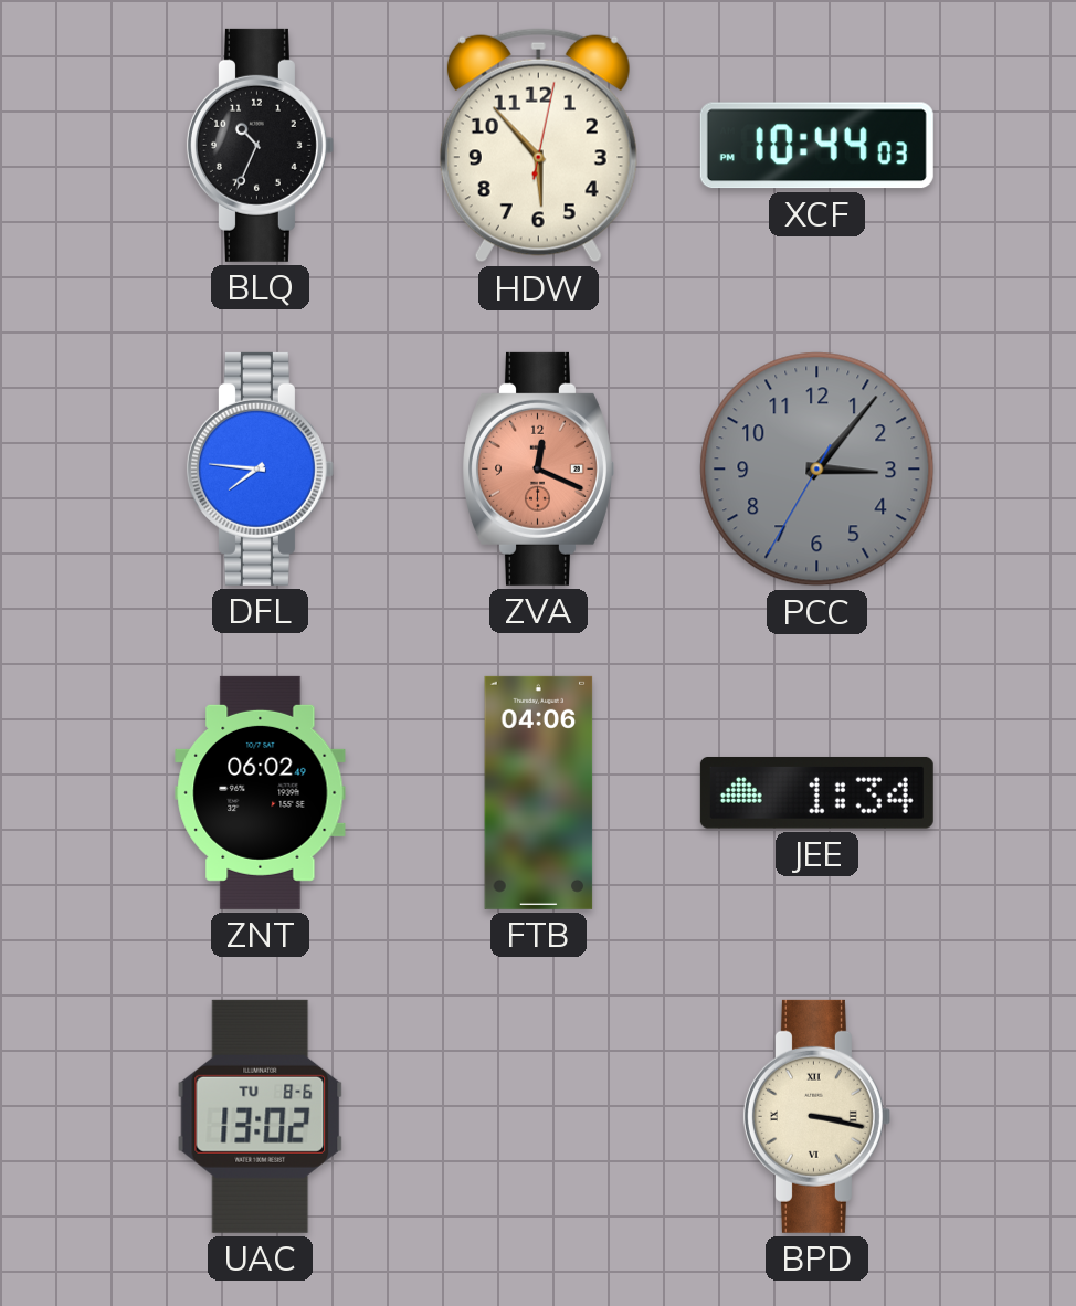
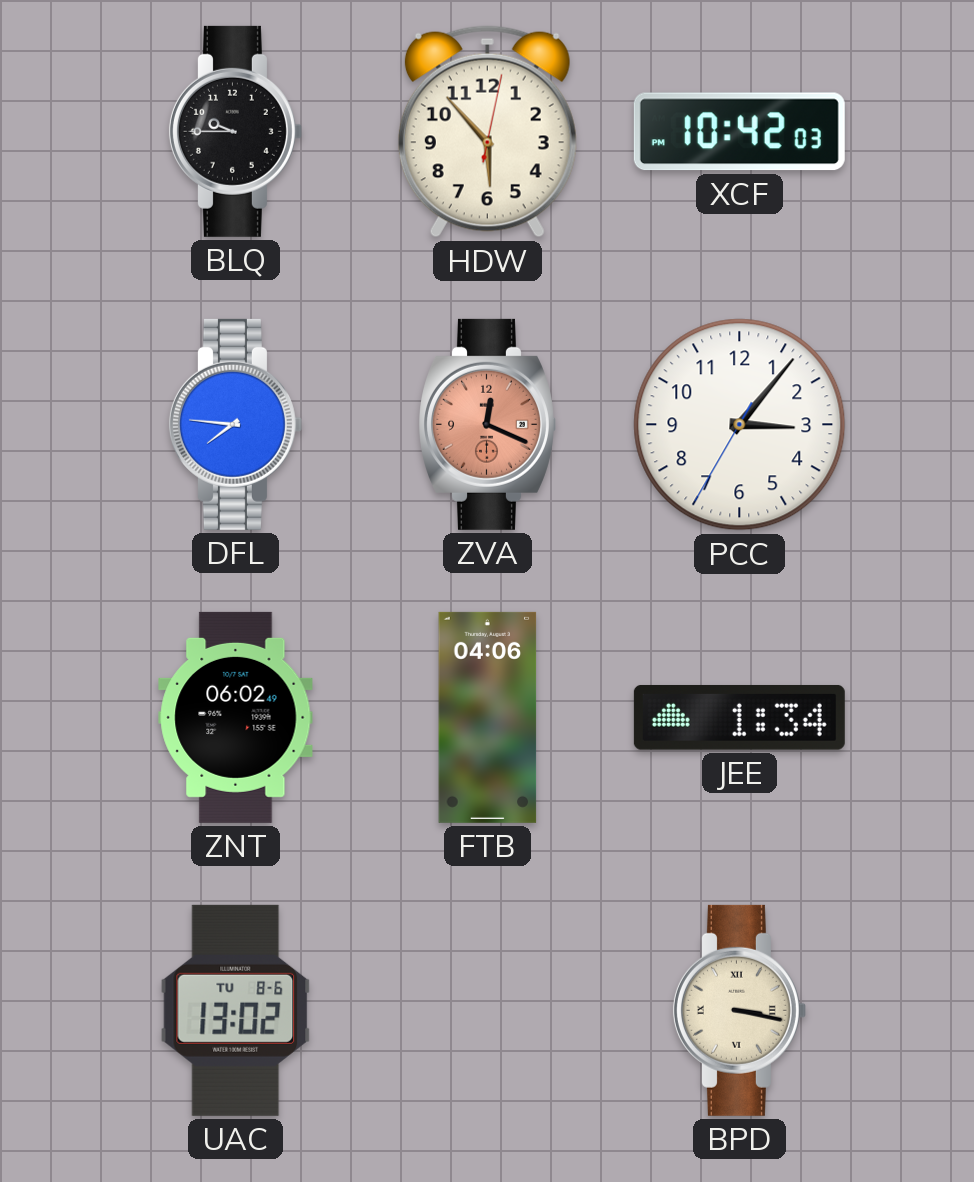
BLQ: 10:34 -> 9:45
XCF: 10:44 -> 10:42
PCC dial: grey -> white
